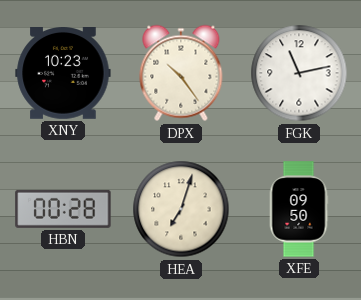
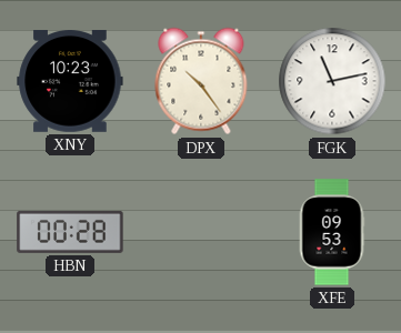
HEA: 7:03 -> none
XFE: 09:50 -> 09:53
